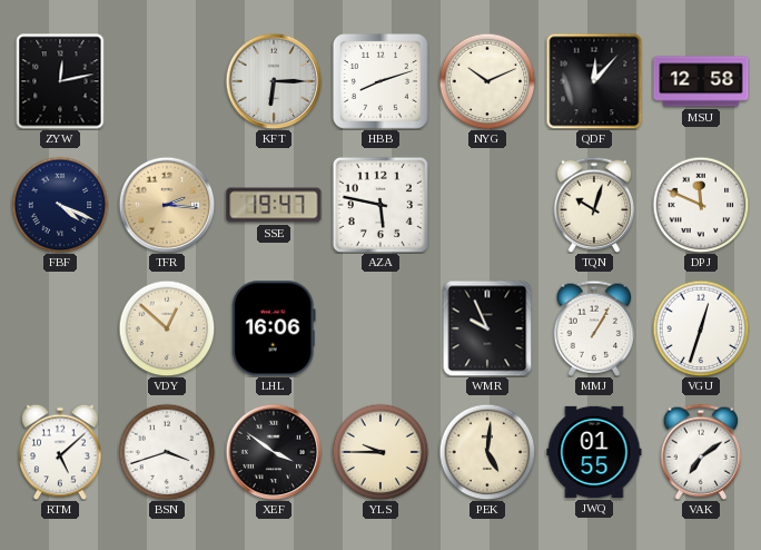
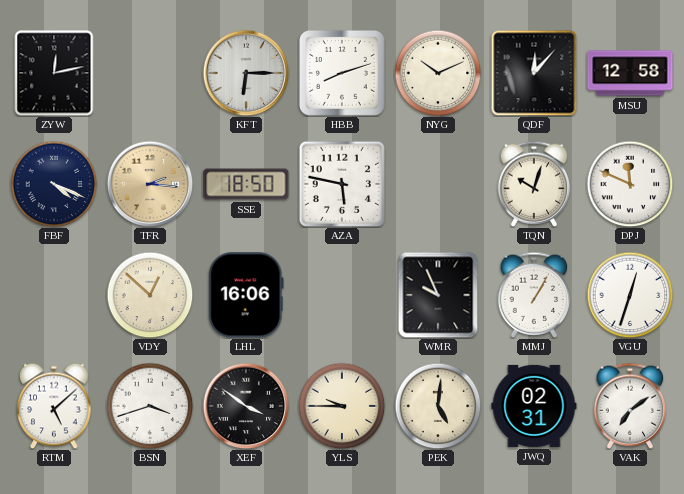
SSE: 19:47 -> 18:50
JWQ: 01:55 -> 02:31
